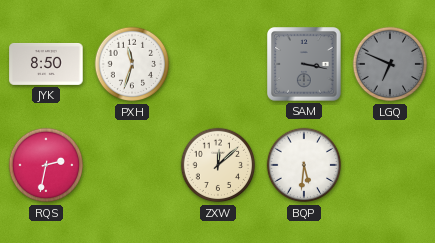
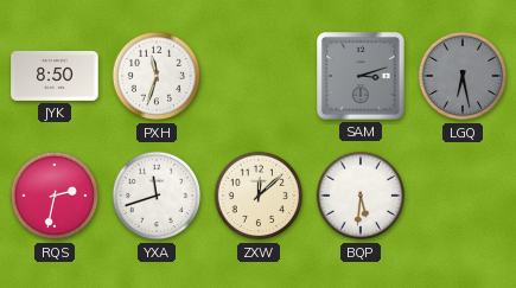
SAM: 3:17 -> 3:12
LGQ: 6:49 -> 6:28
YXA: none -> 11:42
